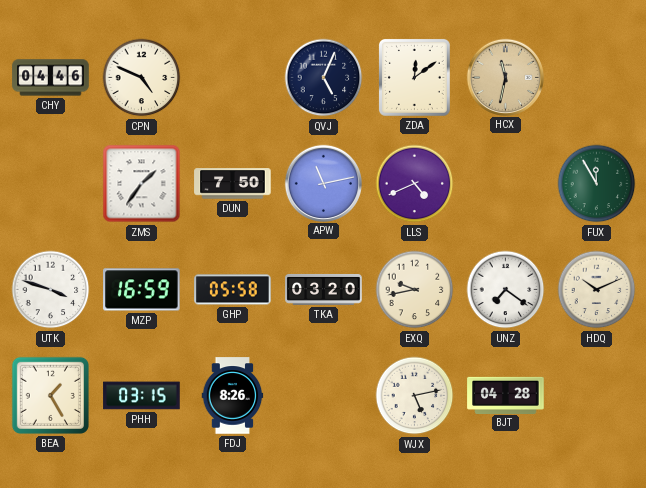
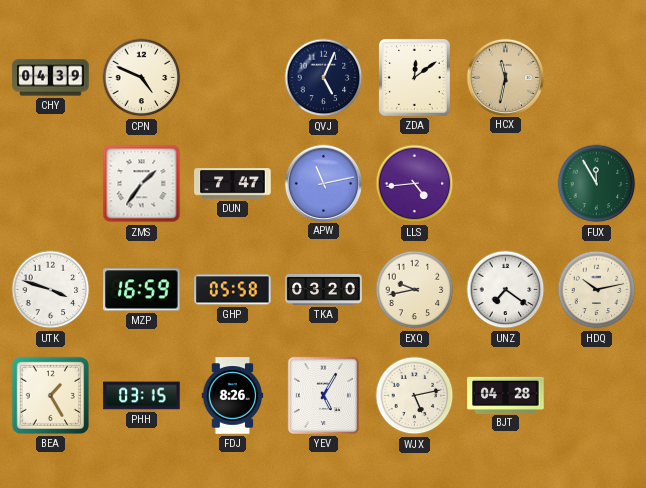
CHY: 04:46 -> 04:39
DUN: 7:50 -> 7:47
LLS: 4:41 -> 4:44
HDQ: 10:11 -> 10:13
YEV: none -> 5:05
